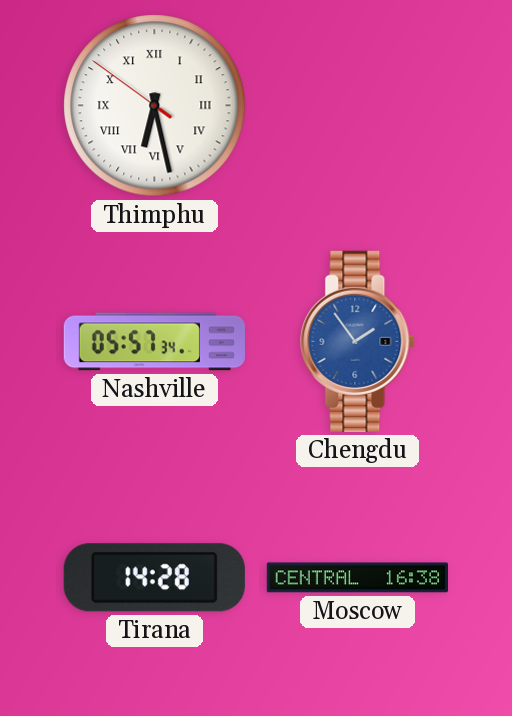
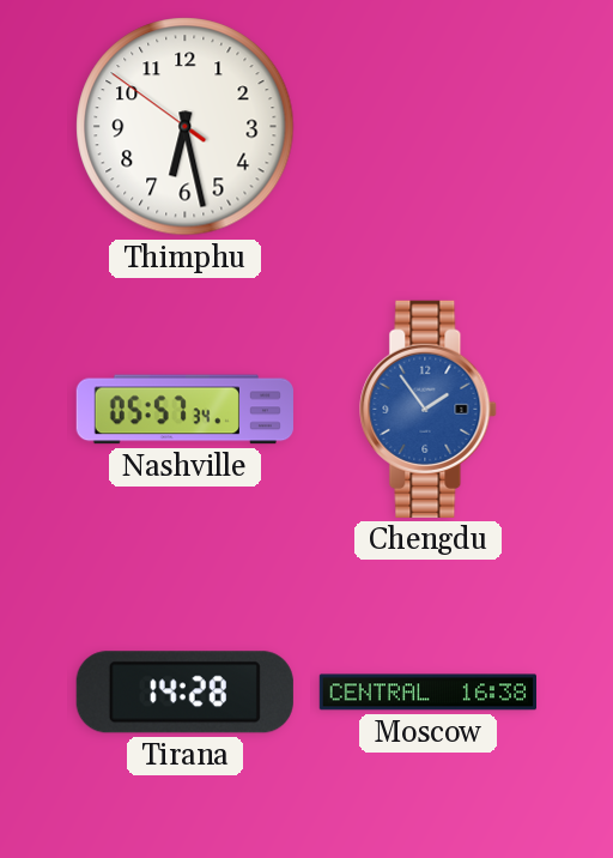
Thimphu numerals: Roman -> Arabic
